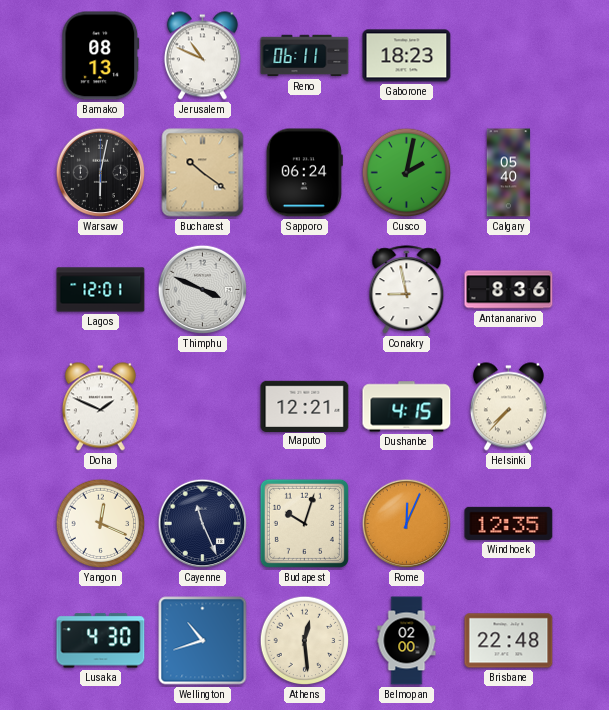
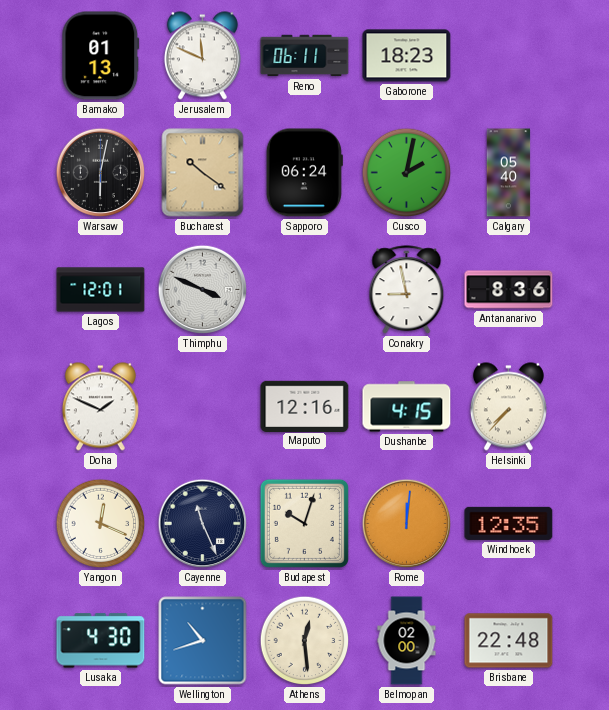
Bamako: 08:13 -> 01:13
Jerusalem: 10:49 -> 11:49
Maputo: 12:21 -> 12:16
Rome: 12:04 -> 12:01
